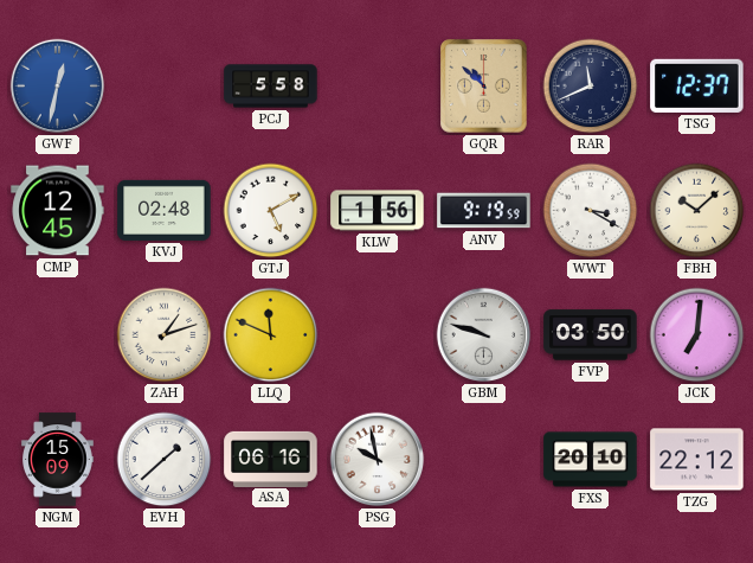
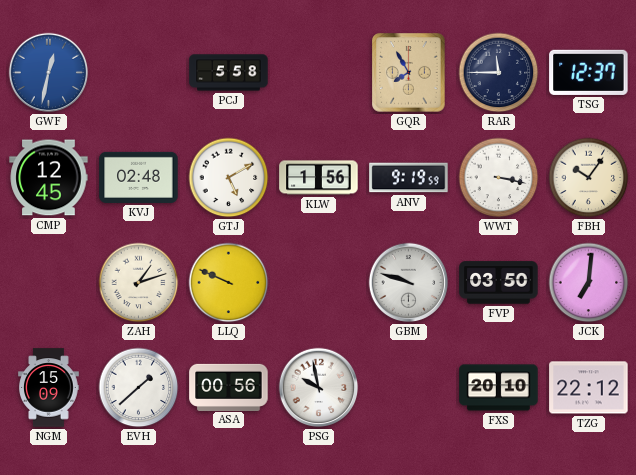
GQR: 10:52 -> 7:55
RAR: 11:41 -> 11:45
WWT: 3:20 -> 3:17
FBH: 10:08 -> 10:06
LLQ: 11:49 -> 9:49
ASA: 06:16 -> 00:56
